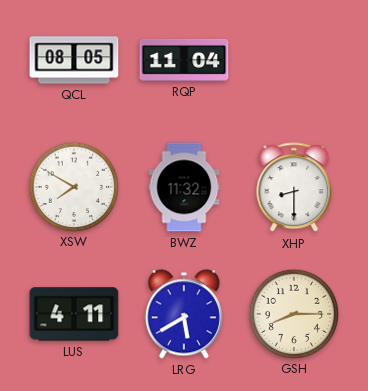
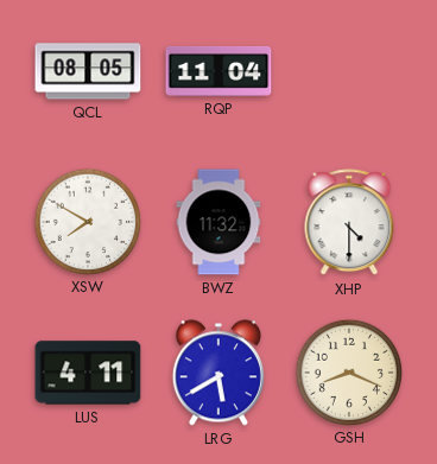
XHP: 8:30 -> 4:30
GSH: 8:15 -> 8:19
